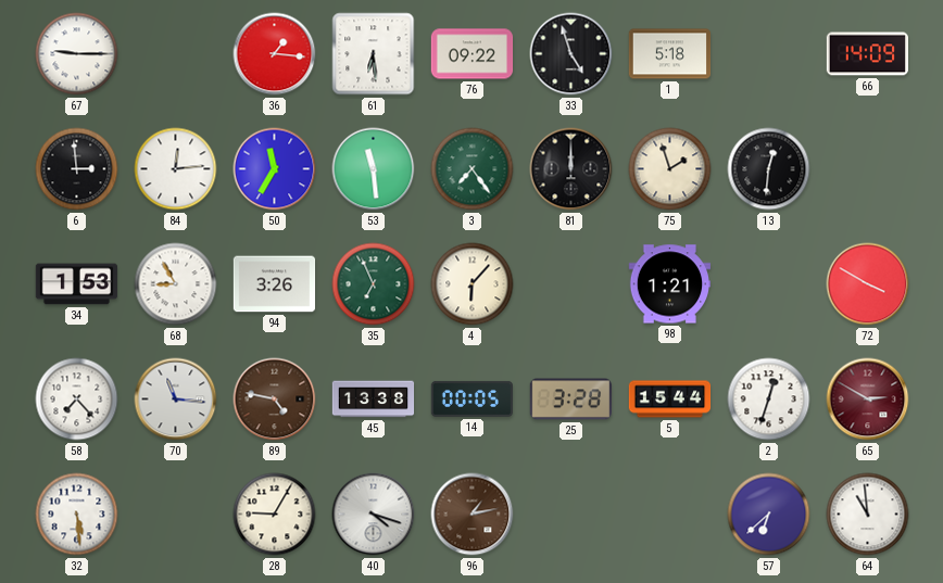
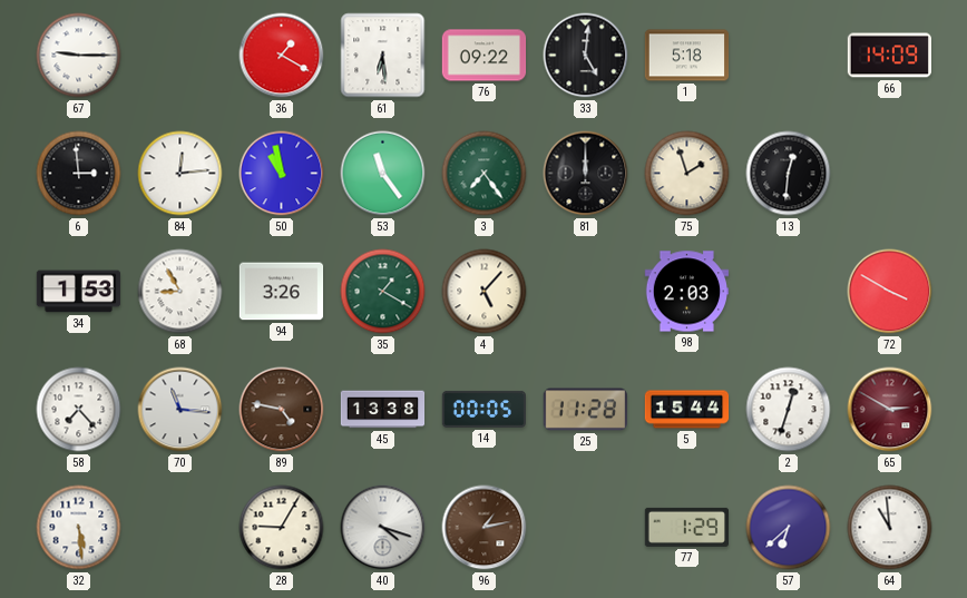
36: 1:16 -> 1:20
33: 4:57 -> 5:01
50: 11:35 -> 10:58
53: 11:29 -> 11:24
35: 6:56 -> 1:20
4: 6:07 -> 5:07
98: 1:21 -> 2:03
25: 3:28 -> 11:28
77: none -> 1:29
